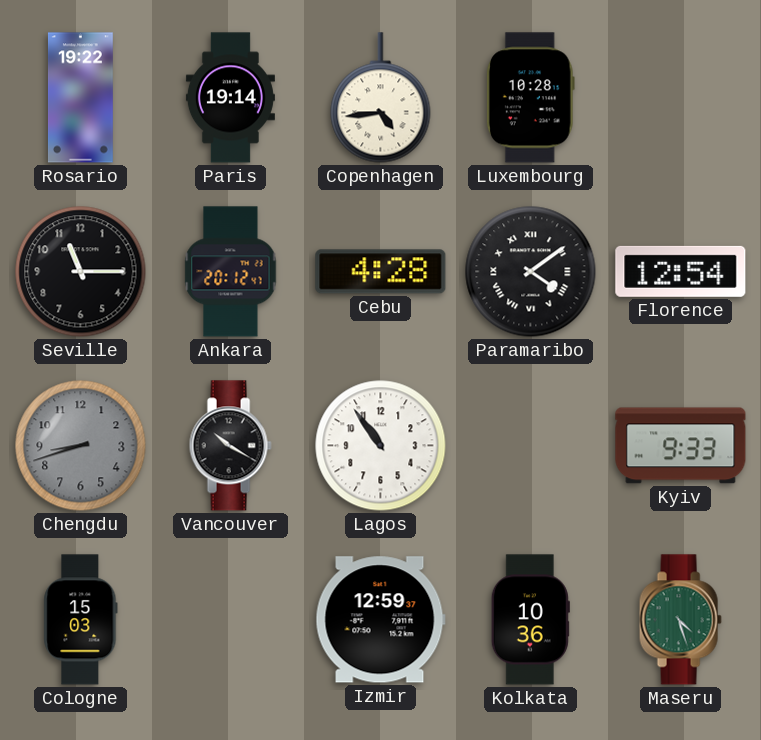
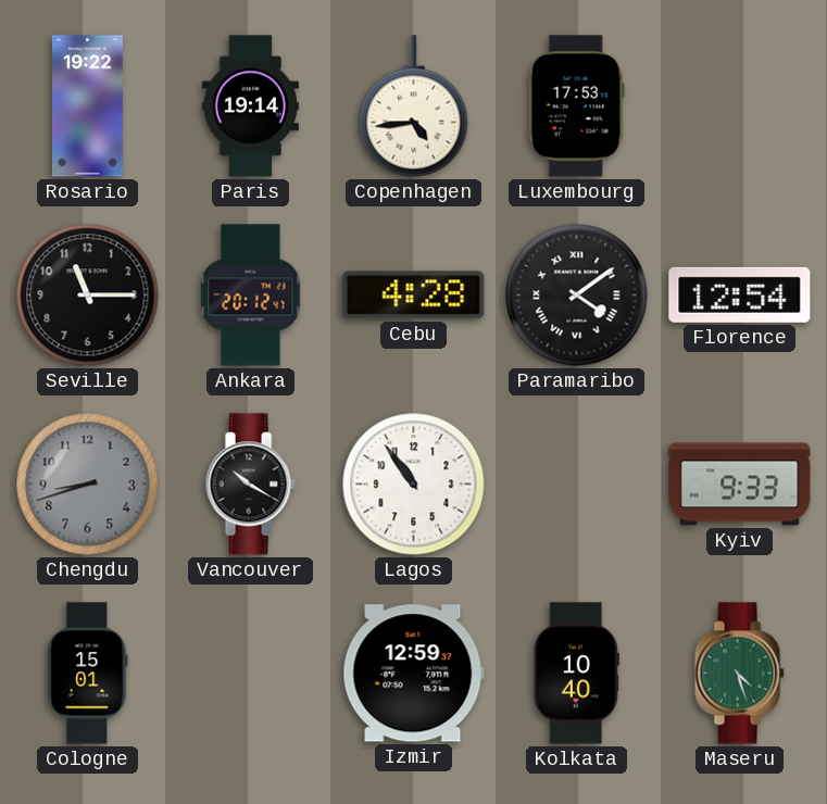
Luxembourg: 10:28 -> 17:53
Cologne: 15:03 -> 15:01
Kolkata: 10:36 -> 10:40
